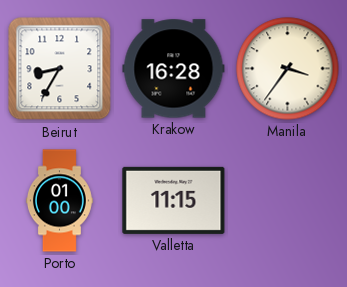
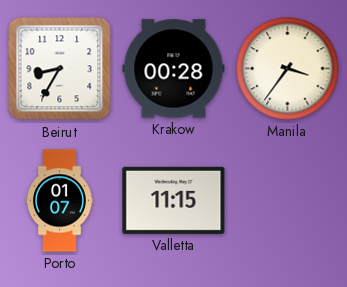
Krakow: 16:28 -> 00:28
Porto: 01:00 -> 01:07
